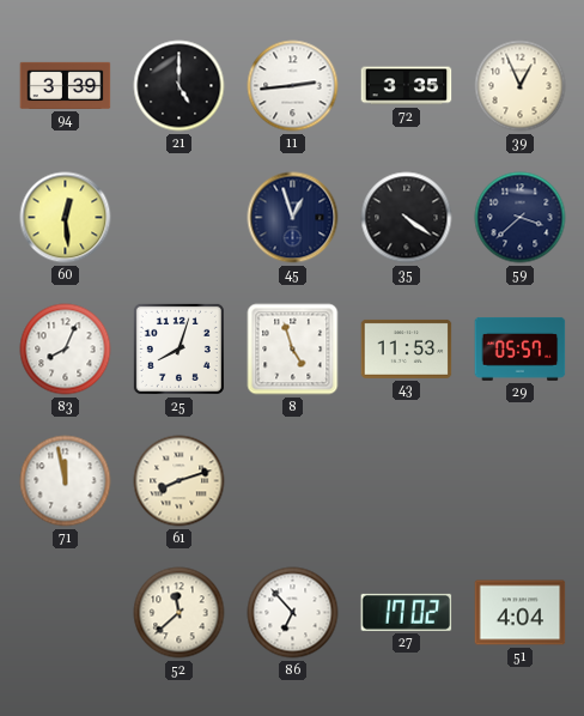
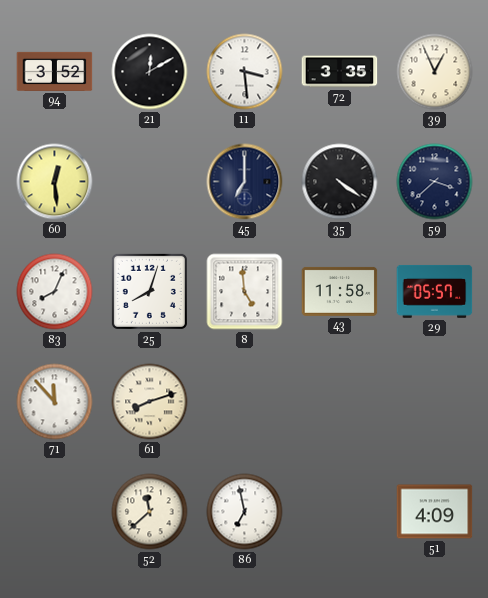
94: 3:39 -> 3:52
21: 5:00 -> 12:10
11: 2:44 -> 3:29
45: 12:57 -> 7:00
8: 4:57 -> 4:59
43: 11:53 -> 11:58
71: 11:58 -> 11:53
86: 6:53 -> 6:58
27: 17:02 -> none
51: 4:04 -> 4:09
